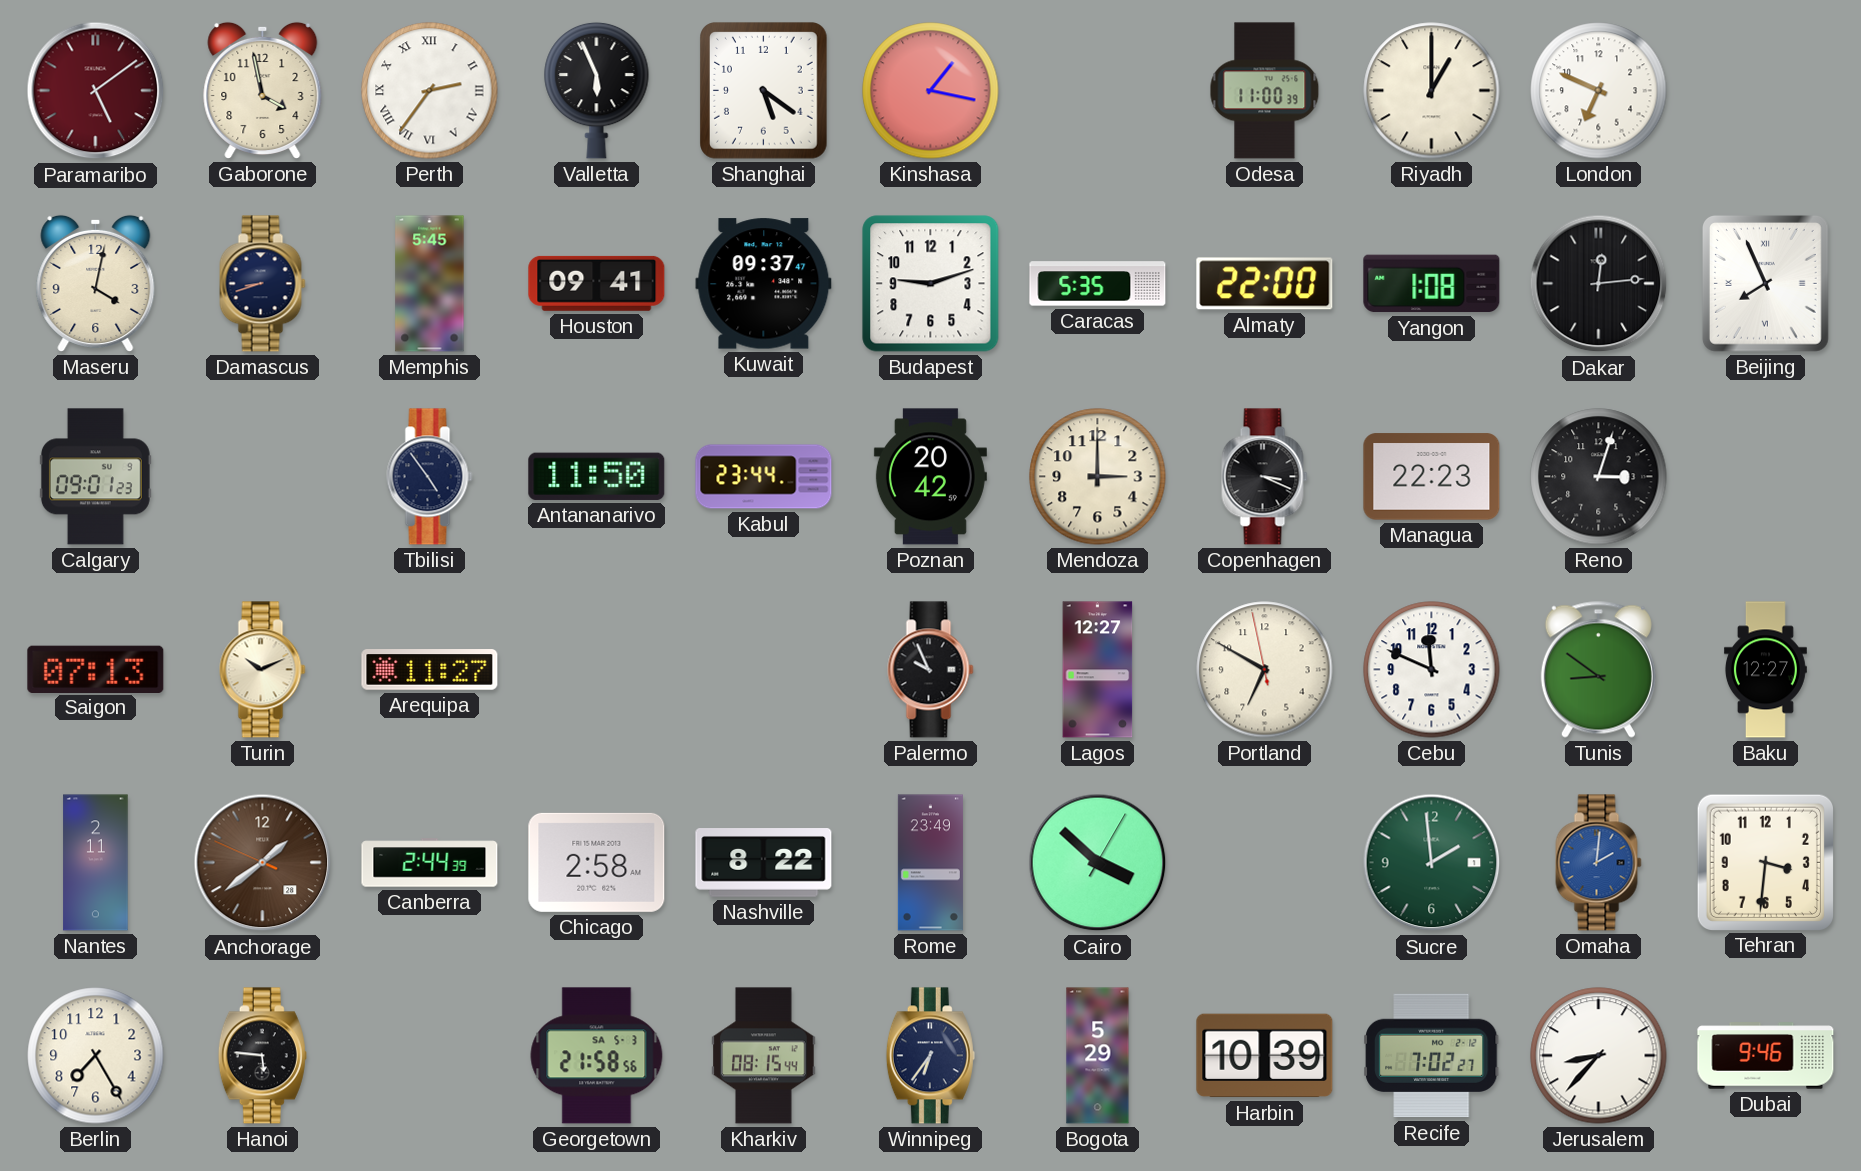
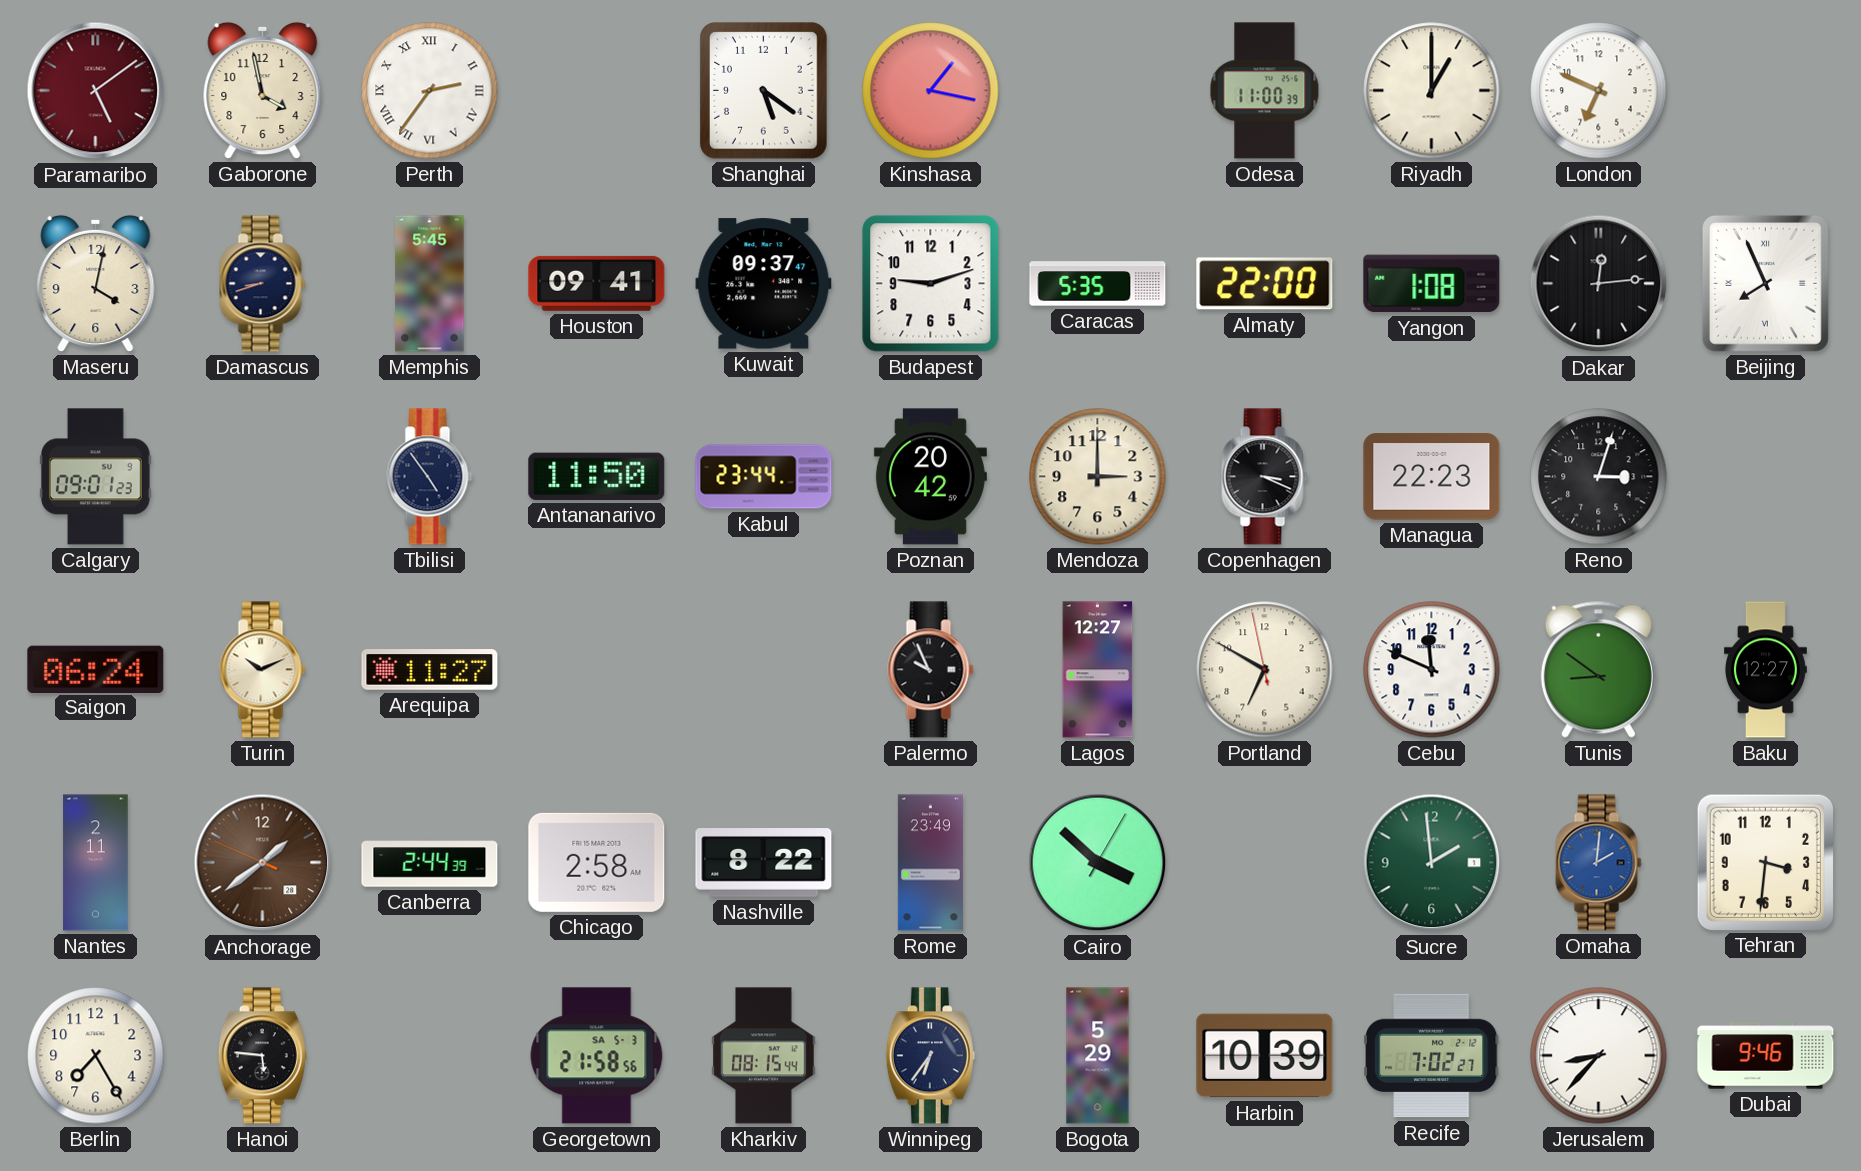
Valletta: 5:56 -> none
Saigon: 07:13 -> 06:24
